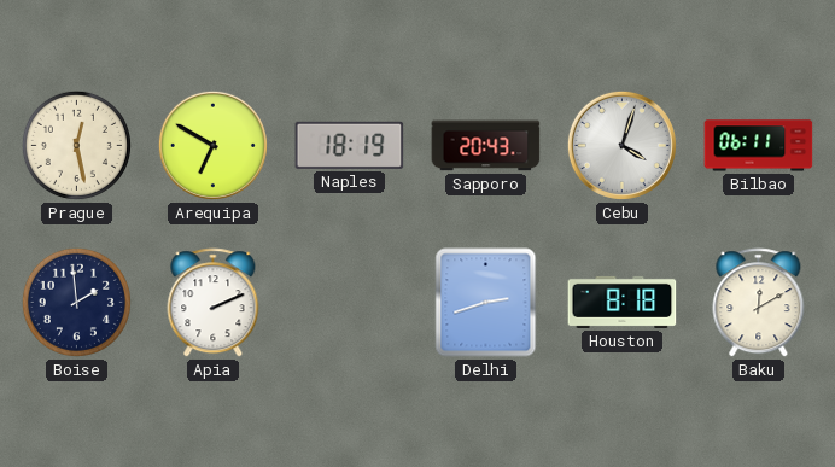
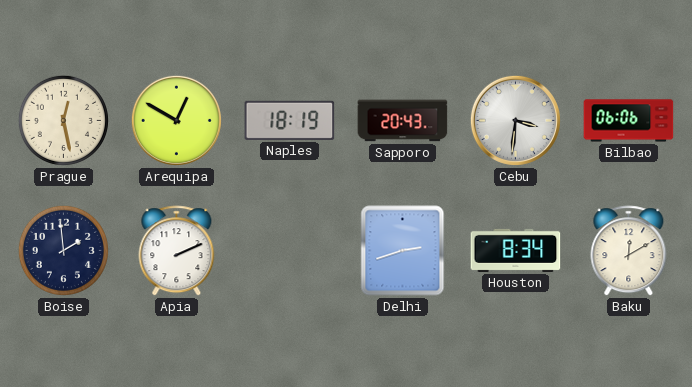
Arequipa: 6:50 -> 12:50
Cebu: 4:03 -> 3:31
Bilbao: 06:11 -> 06:06
Houston: 8:18 -> 8:34
